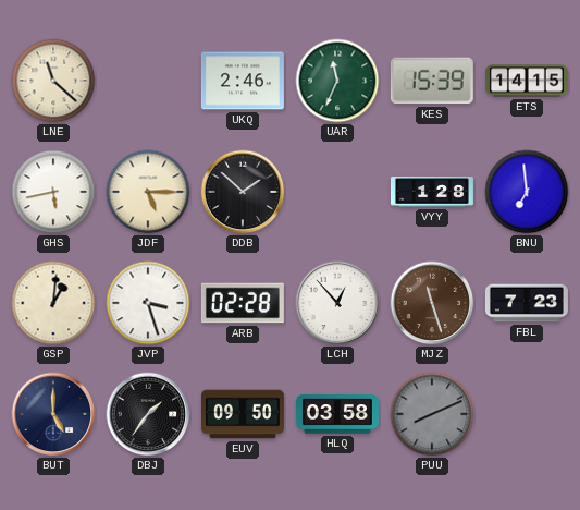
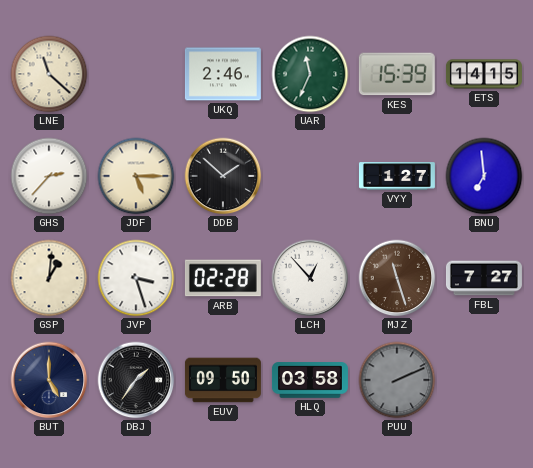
GHS: 5:43 -> 2:37
VYY: 1:28 -> 1:27
FBL: 7:23 -> 7:27
PUU: 8:11 -> 2:11
